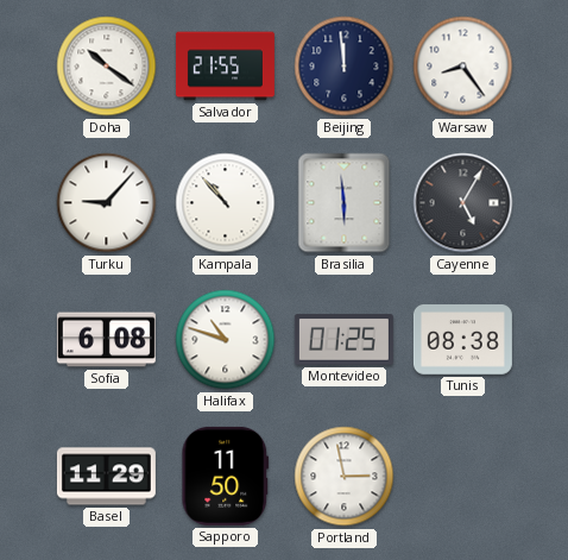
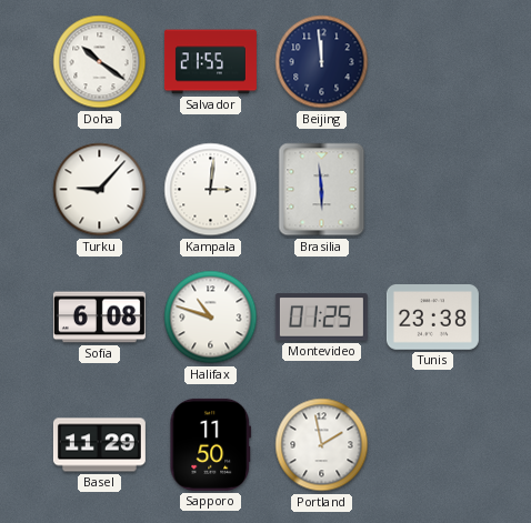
Warsaw: 8:24 -> none
Kampala: 10:53 -> 3:01
Cayenne: 5:05 -> none
Tunis: 08:38 -> 23:38
Portland: 2:58 -> 1:58
